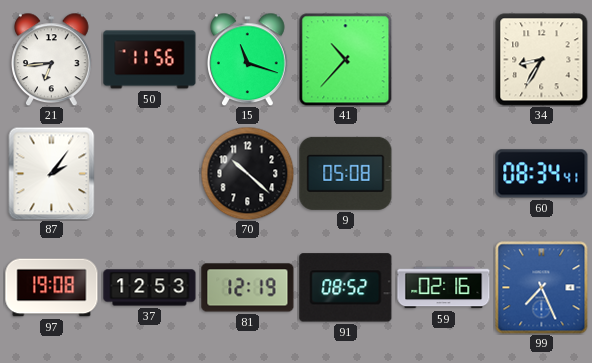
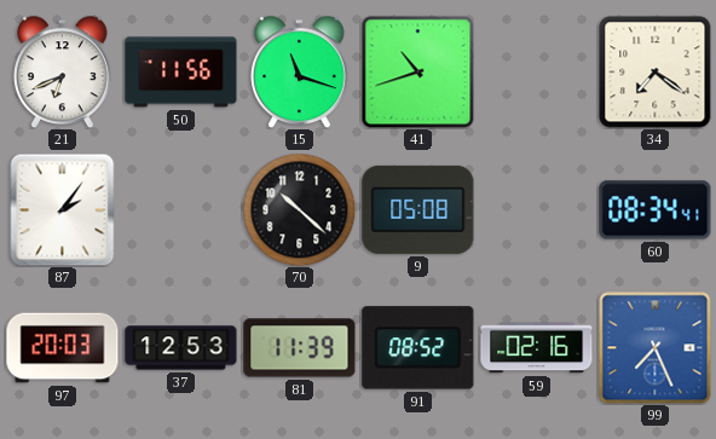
21: 6:44 -> 6:41
41: 10:37 -> 10:42
34: 8:35 -> 7:21
97: 19:08 -> 20:03
81: 12:19 -> 11:39
